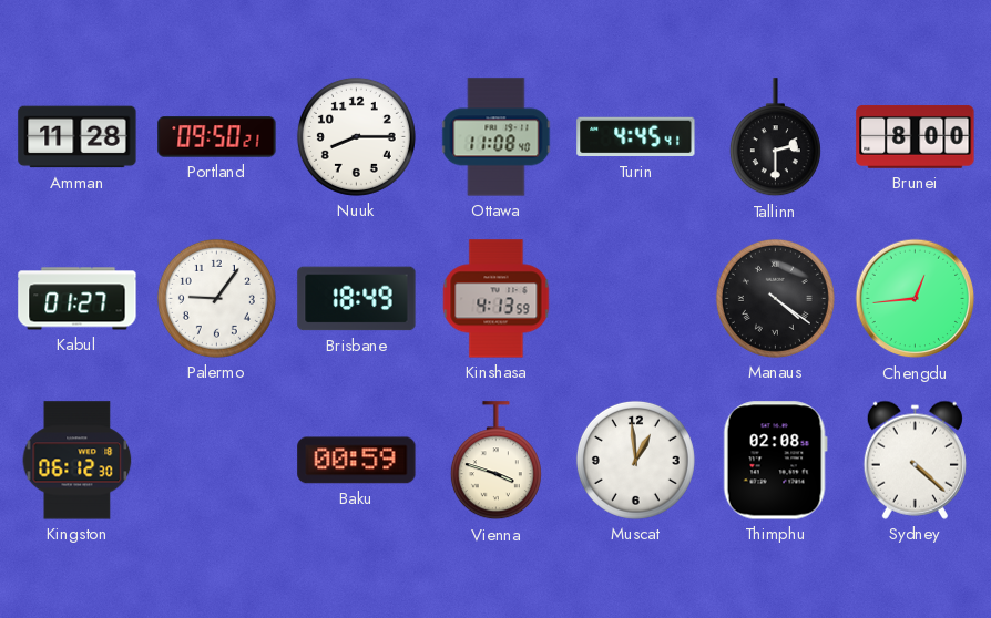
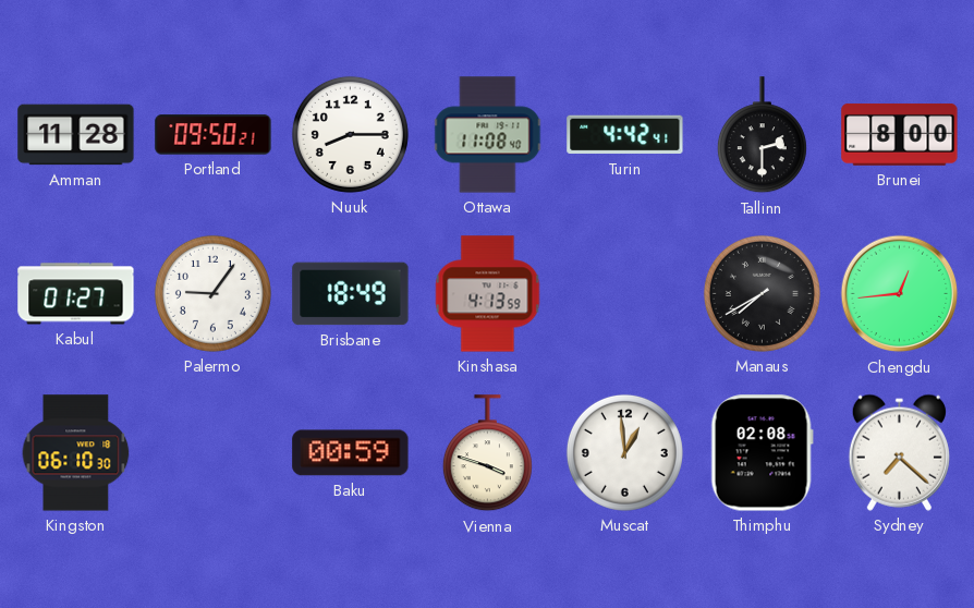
Turin: 4:45 -> 4:42
Manaus: 4:21 -> 7:40
Kingston: 06:12 -> 06:10
Sydney: 4:22 -> 7:22
